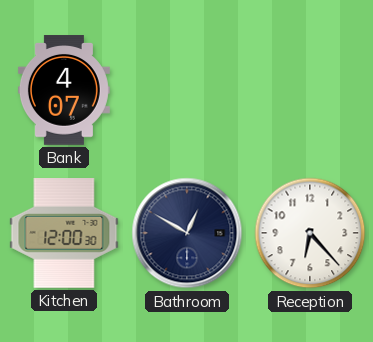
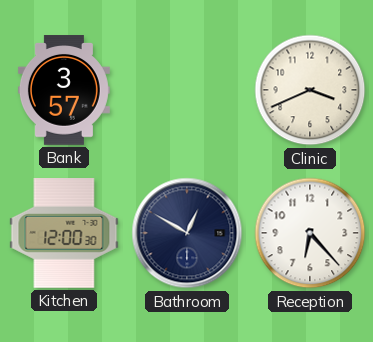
Bank: 4:07 -> 3:57
Clinic: none -> 3:41
